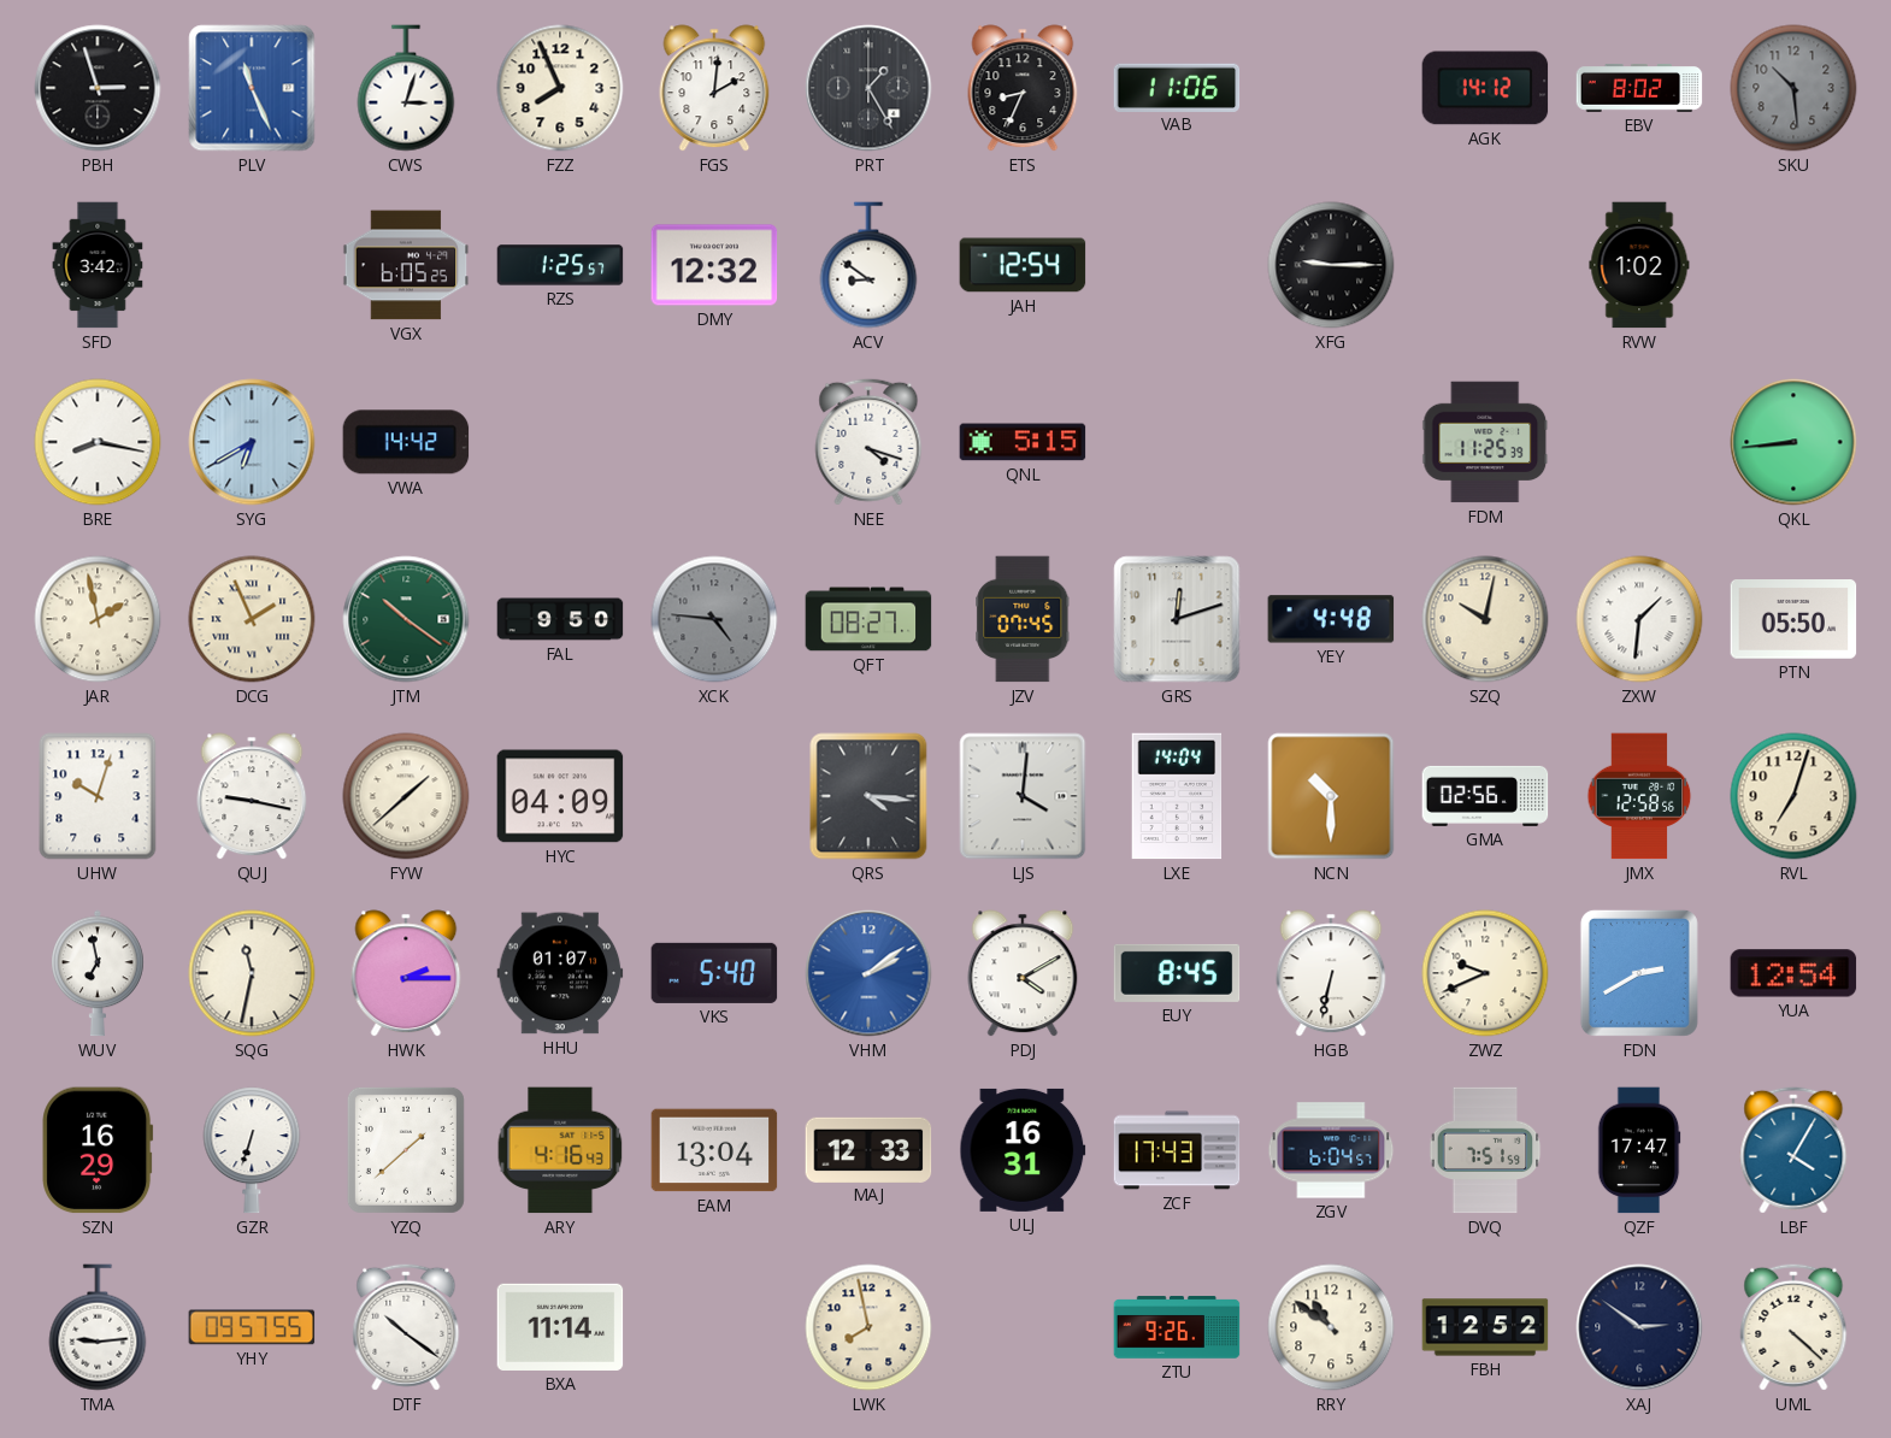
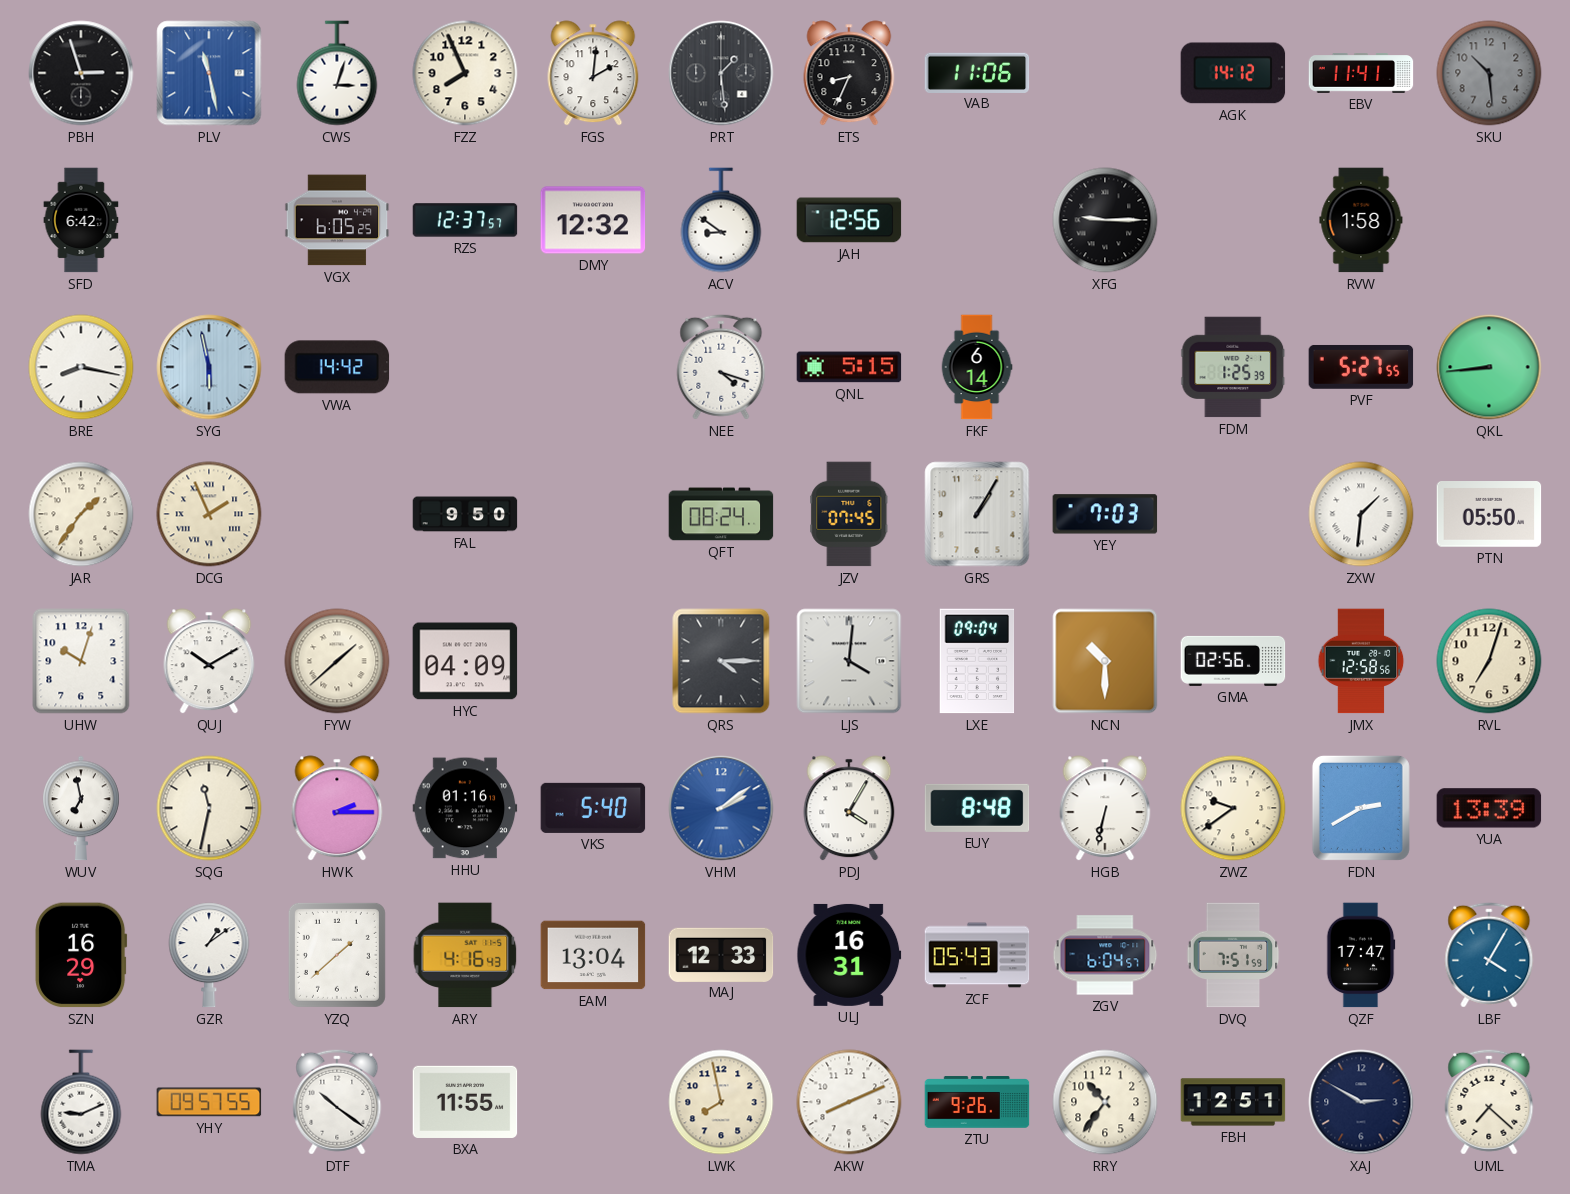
PLV: 11:26 -> 11:28
PRT: 1:25 -> 1:29
EBV: 8:02 -> 11:41
SFD: 3:42 -> 6:42
RZS: 1:25 -> 12:37
JAH: 12:54 -> 12:56
RVW: 1:02 -> 1:58
SYG: 6:40 -> 5:58
FKF: none -> 6:14
FDM: 11:25 -> 1:25
PVF: none -> 5:27
JAR: 1:58 -> 1:36
JTM: 10:21 -> none
XCK: 4:46 -> none
QFT: 08:27 -> 08:24
GRS: 12:12 -> 1:05
YEY: 4:48 -> 7:03
SZQ: 10:02 -> none
QUJ: 9:17 -> 10:10
QRS: 4:16 -> 4:15
LXE: 14:04 -> 09:04
HHU: 01:07 -> 01:16
PDJ: 4:10 -> 4:05
EUY: 8:45 -> 8:48
ZWZ: 9:41 -> 9:39
YUA: 12:54 -> 13:39
GZR: 6:33 -> 1:09
ZCF: 17:43 -> 05:43
TMA: 9:14 -> 9:11
BXA: 11:14 -> 11:55
AKW: none -> 8:11
RRY: 10:51 -> 10:36
FBH: 12:52 -> 12:51
XAJ: 2:51 -> 2:50
UML: 4:22 -> 7:22
